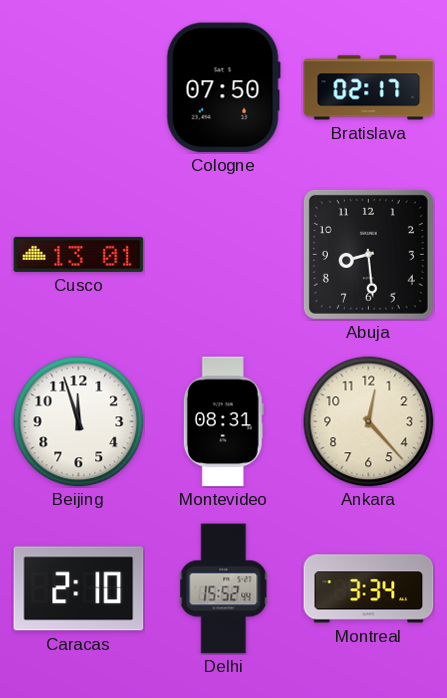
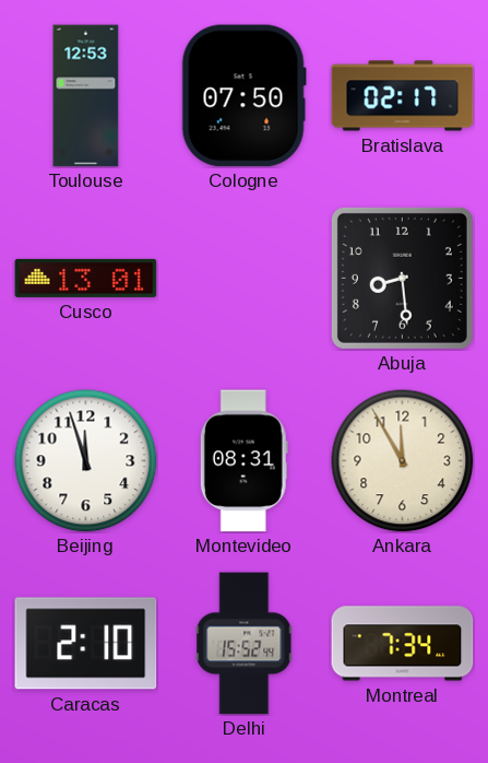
Toulouse: none -> 12:53
Ankara: 12:23 -> 11:55
Montreal: 3:34 -> 7:34
